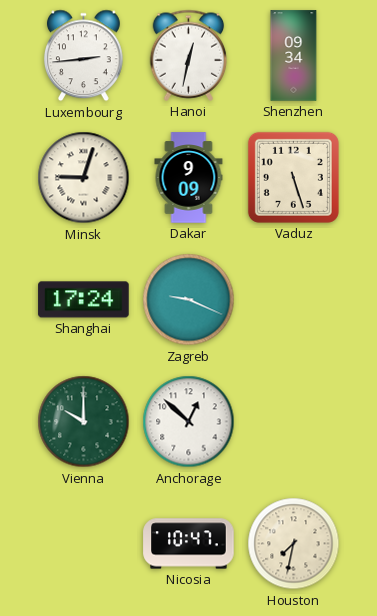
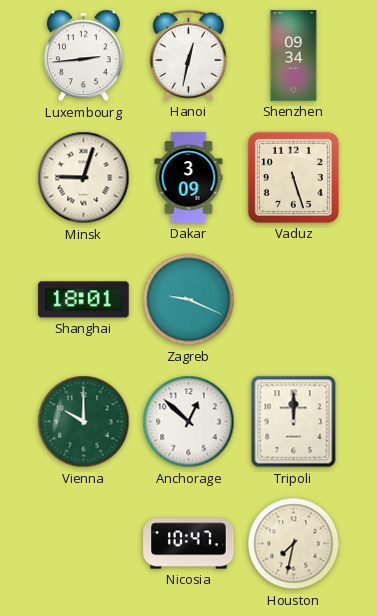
Dakar: 9:09 -> 3:09
Shanghai: 17:24 -> 18:01
Tripoli: none -> 12:00
